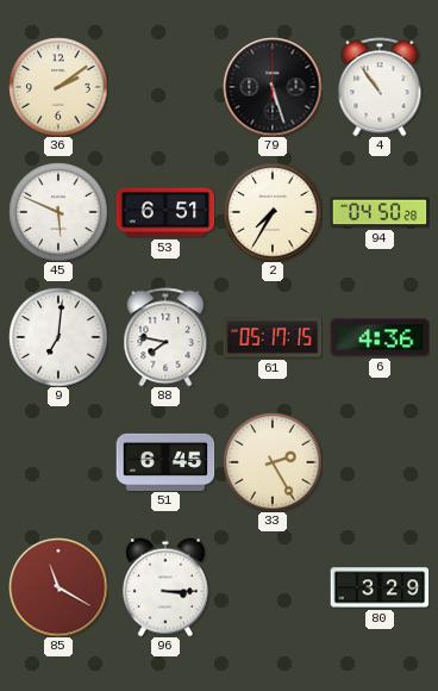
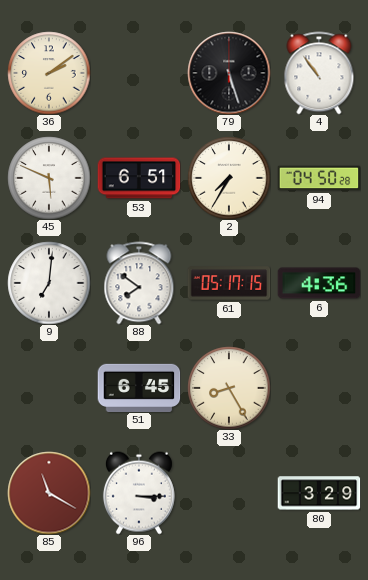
88: 7:47 -> 7:51
33: 2:25 -> 8:25
